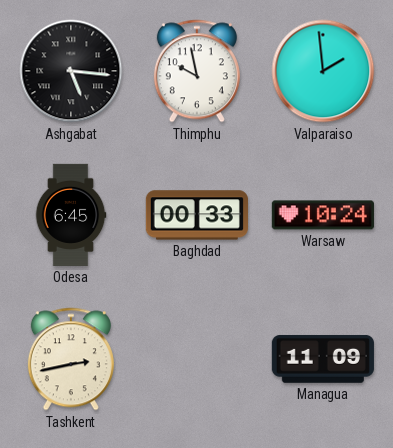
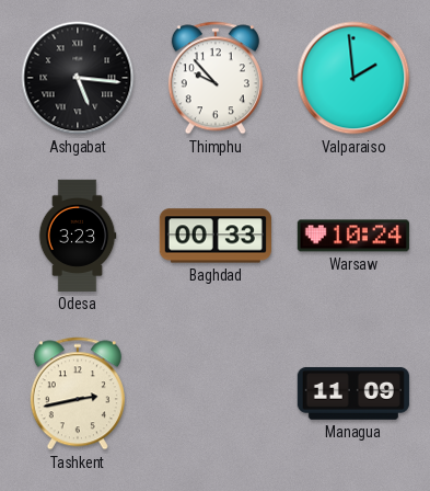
Thimphu: 9:58 -> 9:53
Odesa: 6:45 -> 3:23
